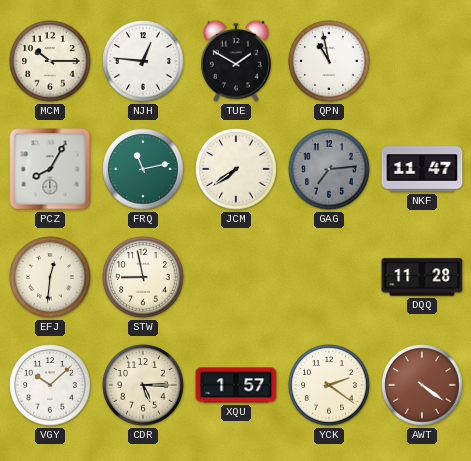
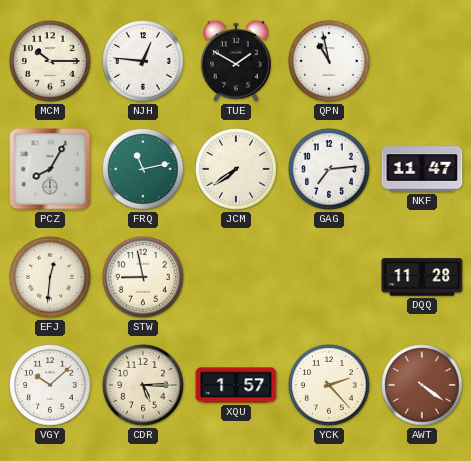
GAG dial: grey -> white
YCK: 2:21 -> 2:23
